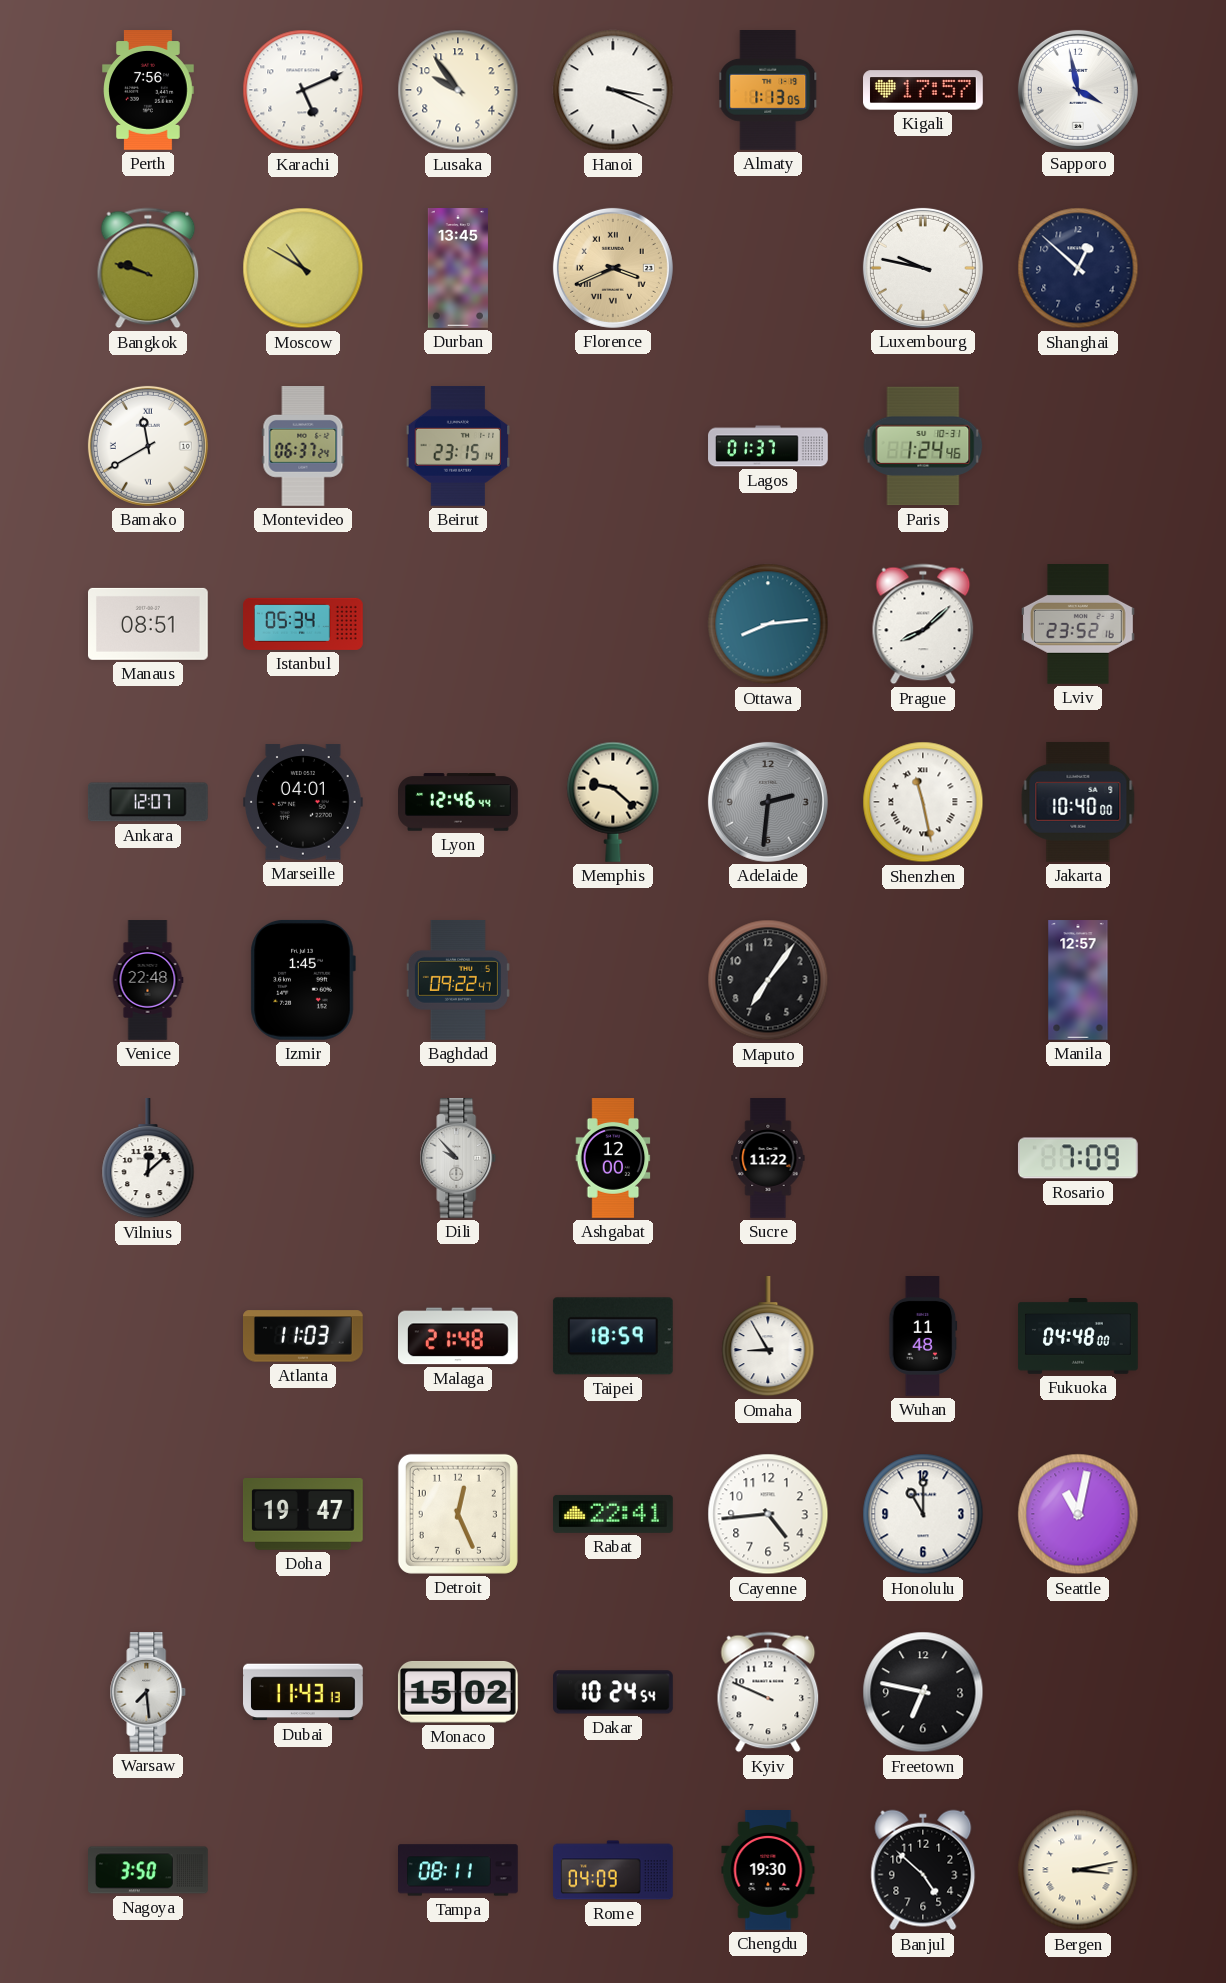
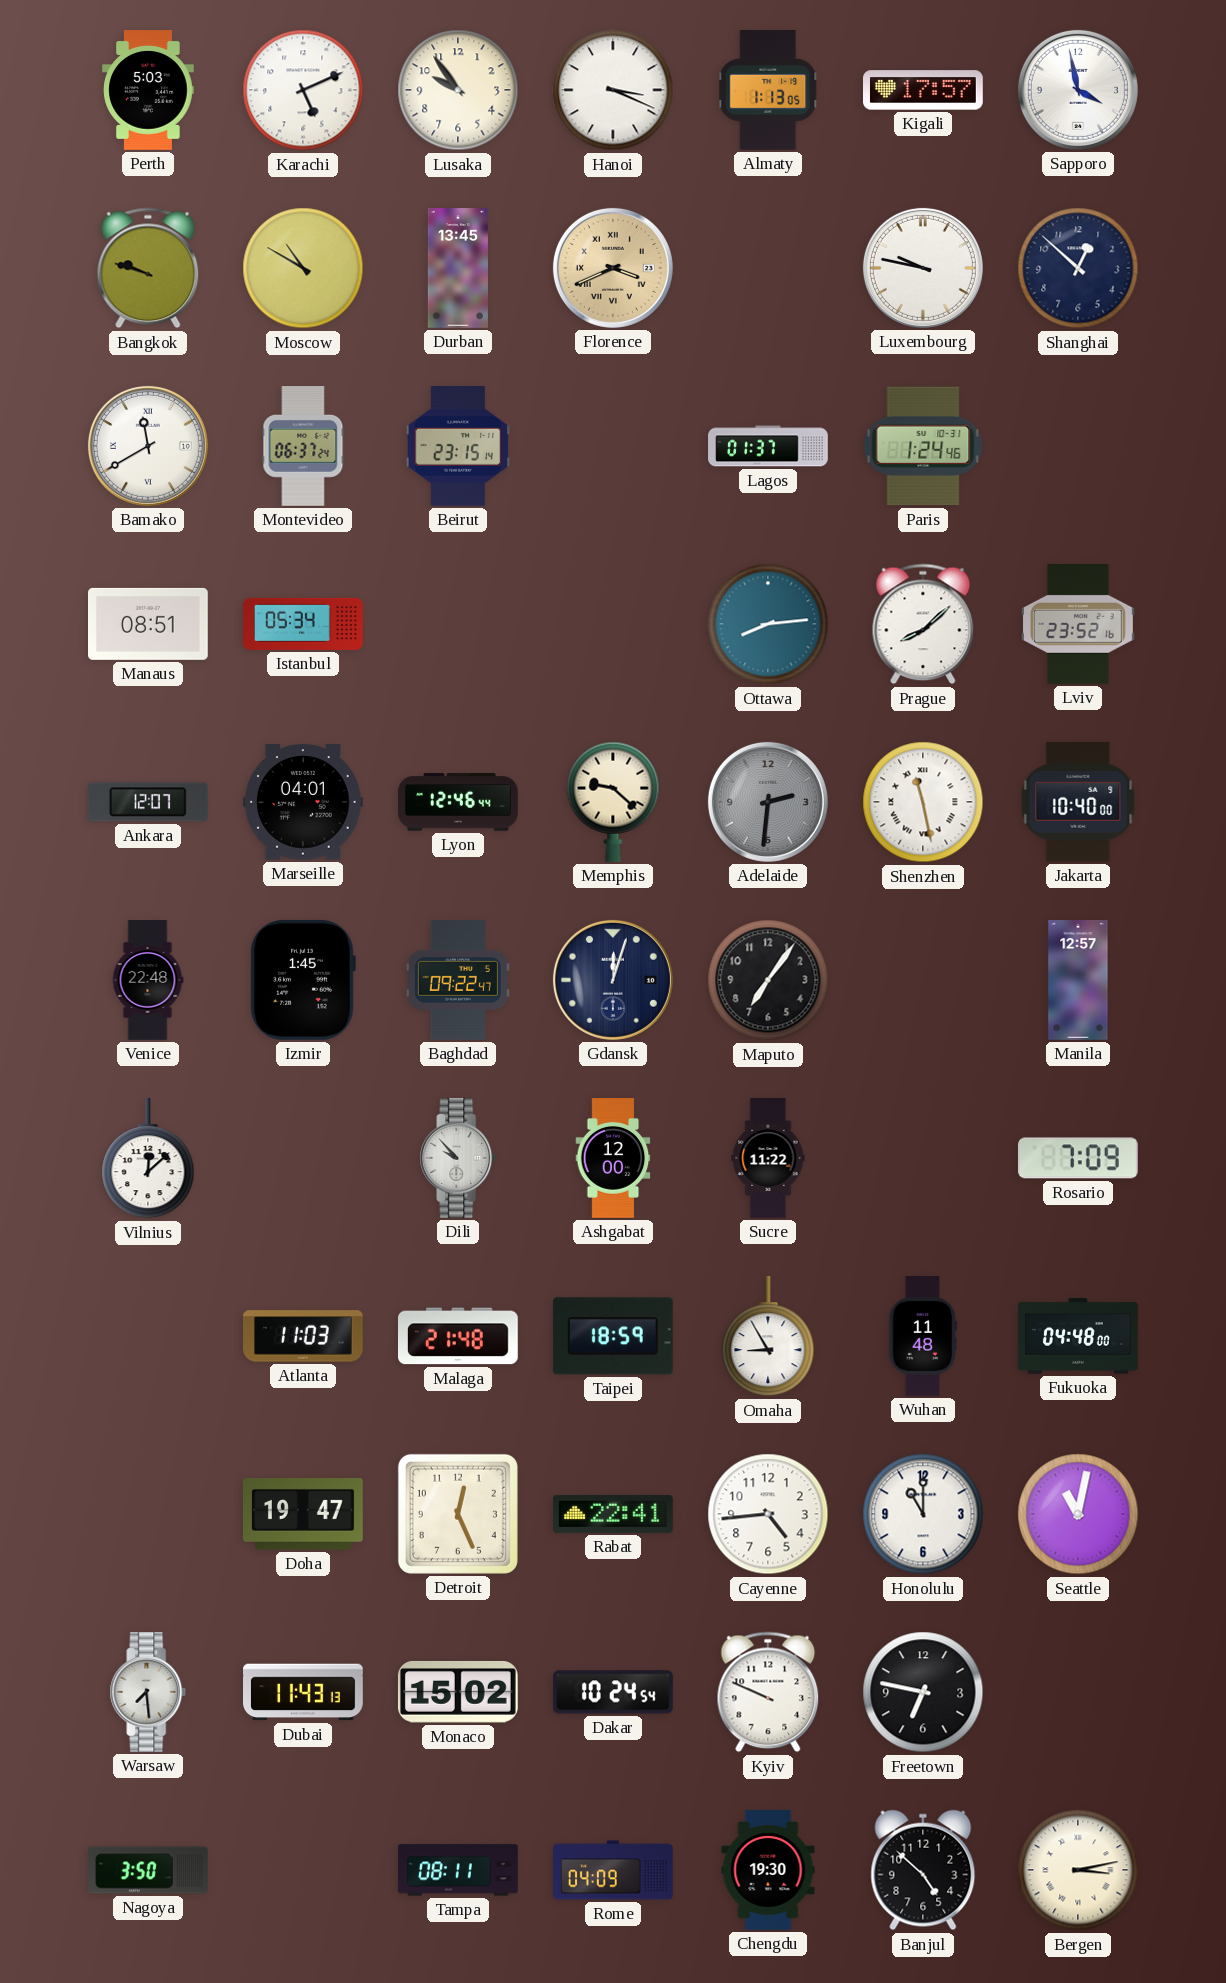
Perth: 7:56 -> 5:03
Gdansk: none -> 12:03
